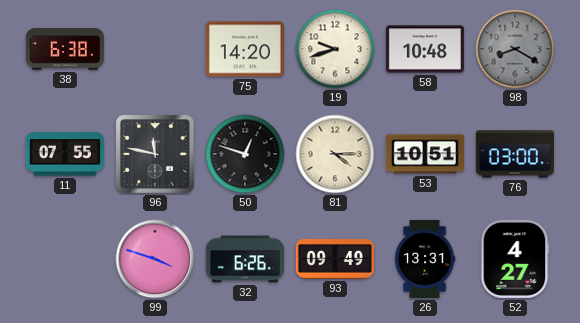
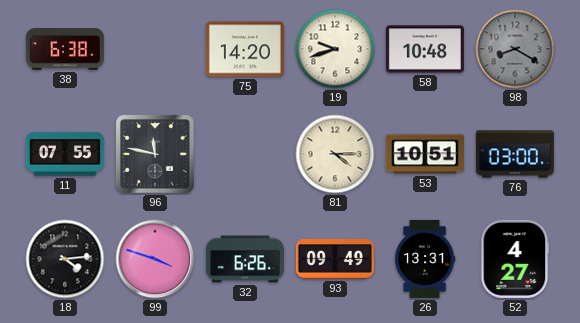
50: 12:48 -> none
18: none -> 4:14
